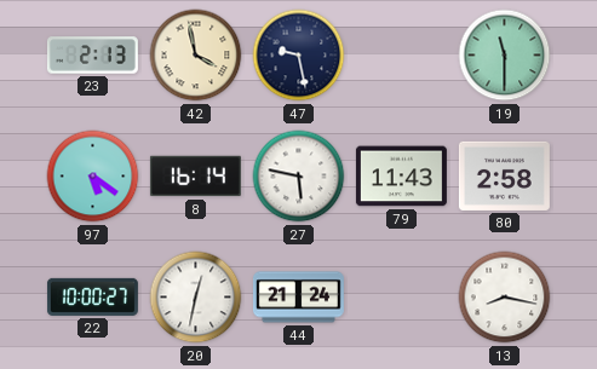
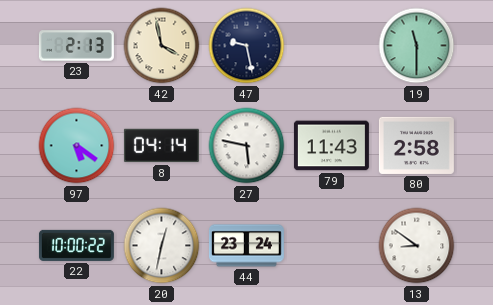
8: 16:14 -> 04:14
22: 10:00:27 -> 10:00:22
44: 21:24 -> 23:24
13: 8:17 -> 8:51
